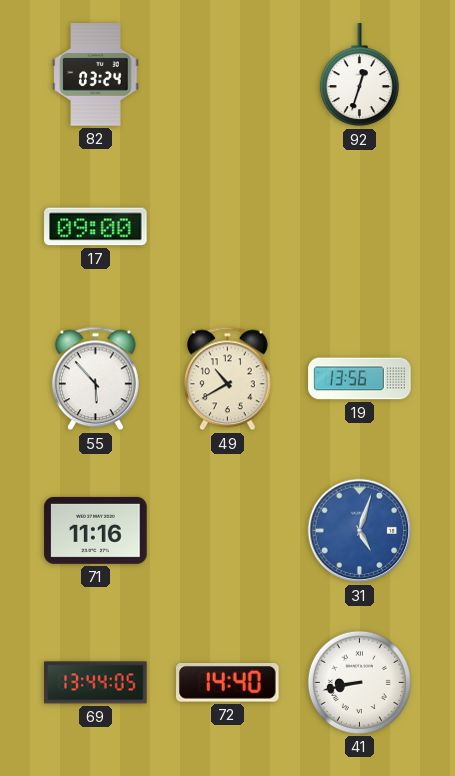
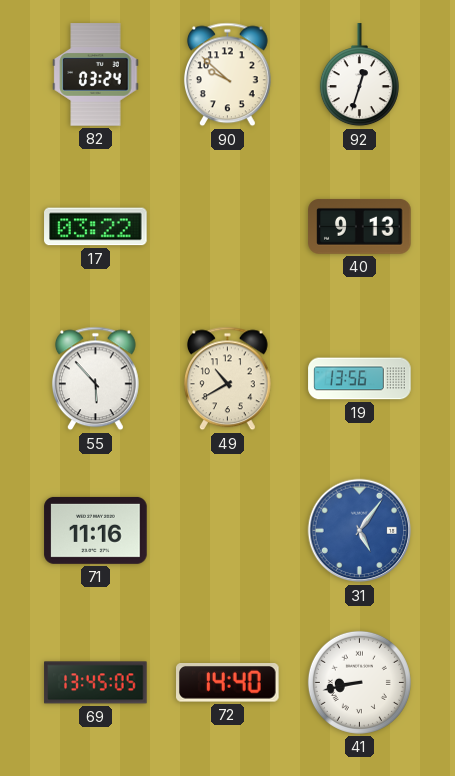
90: none -> 9:52
17: 09:00 -> 03:22
40: none -> 9:13
31: 5:03 -> 5:06
69: 13:44 -> 13:45
